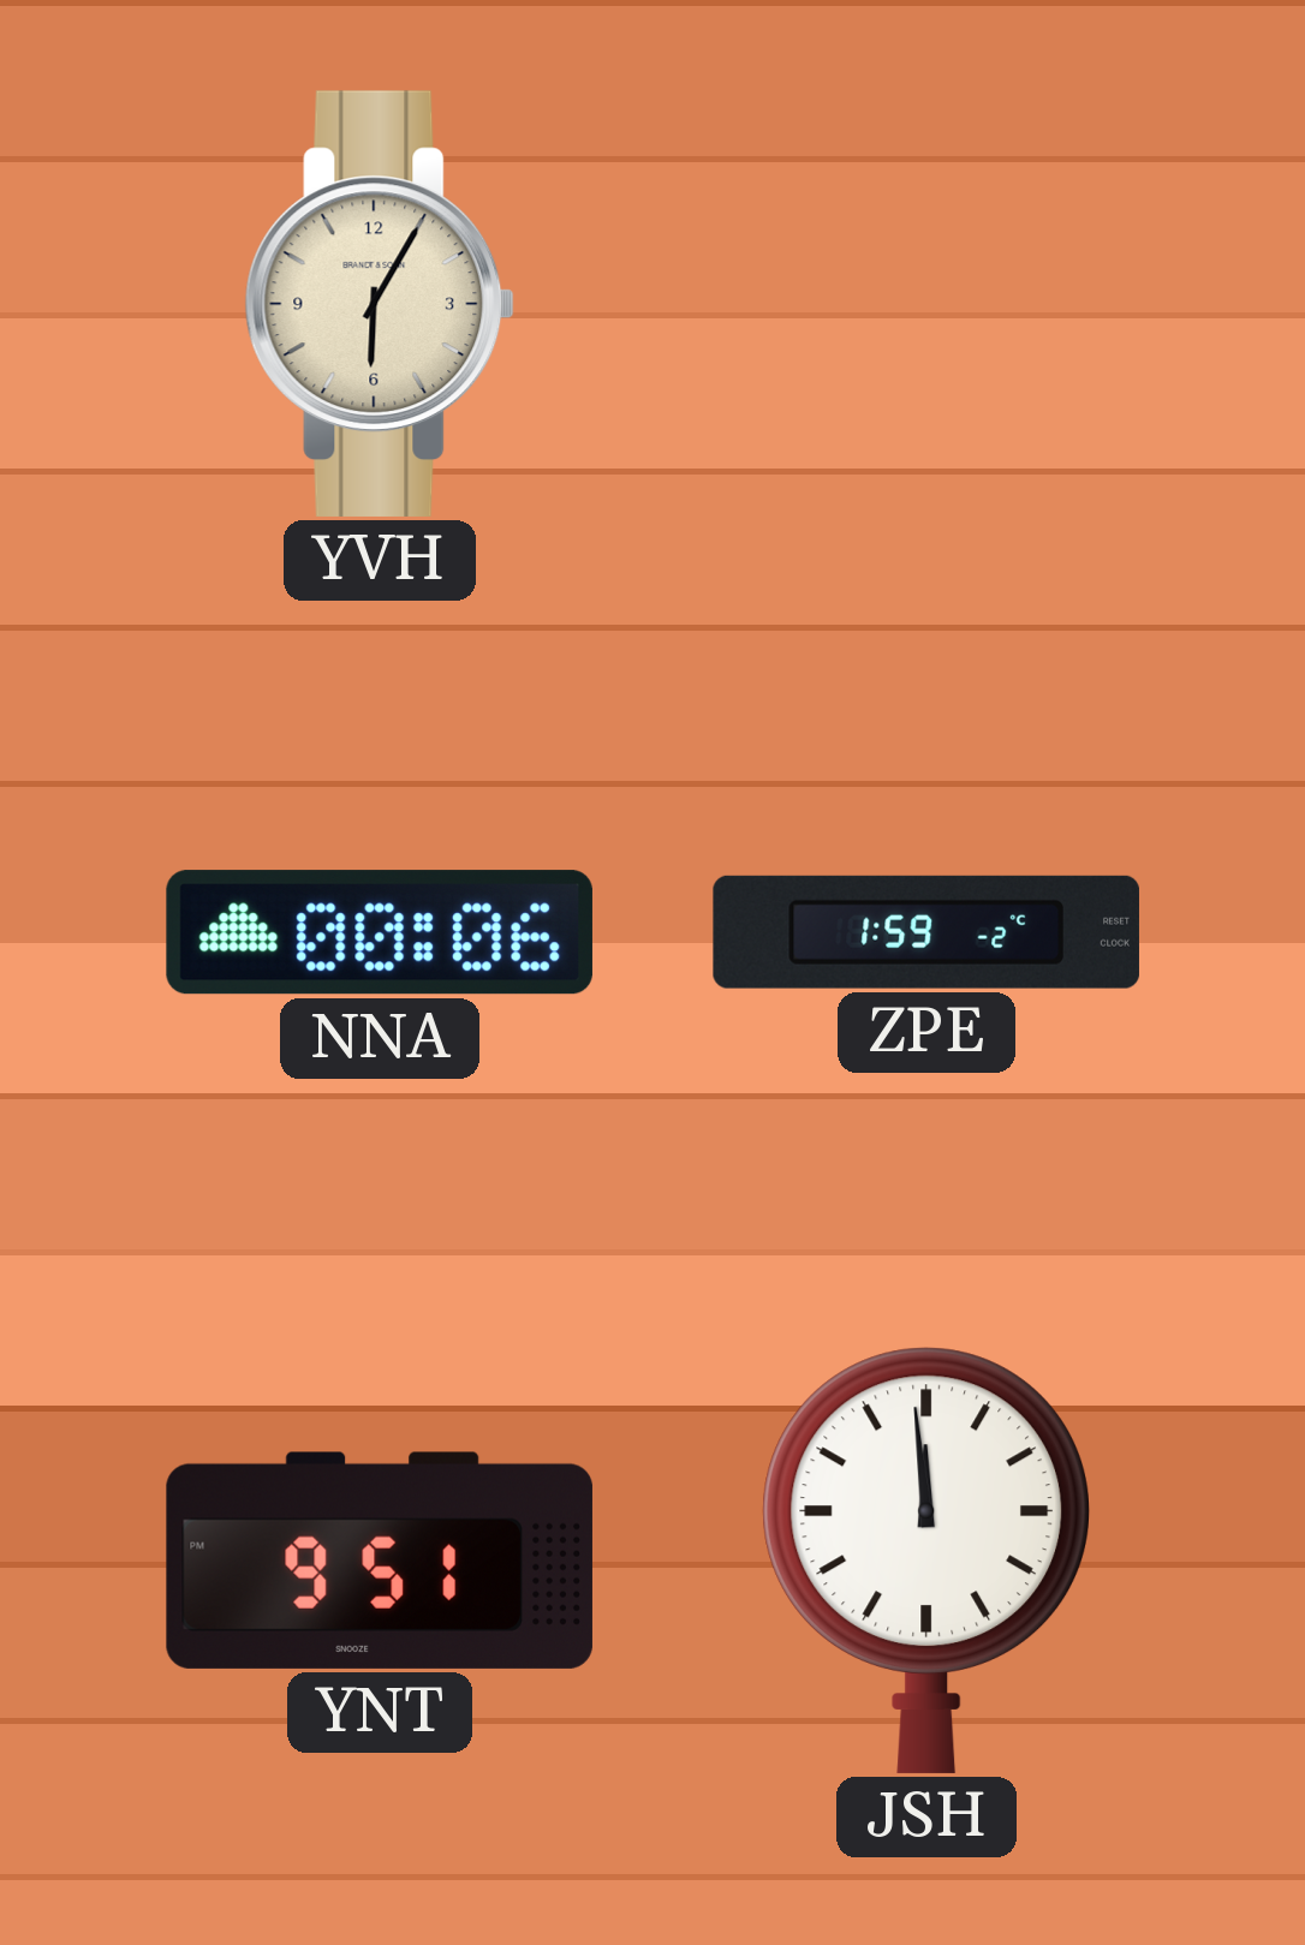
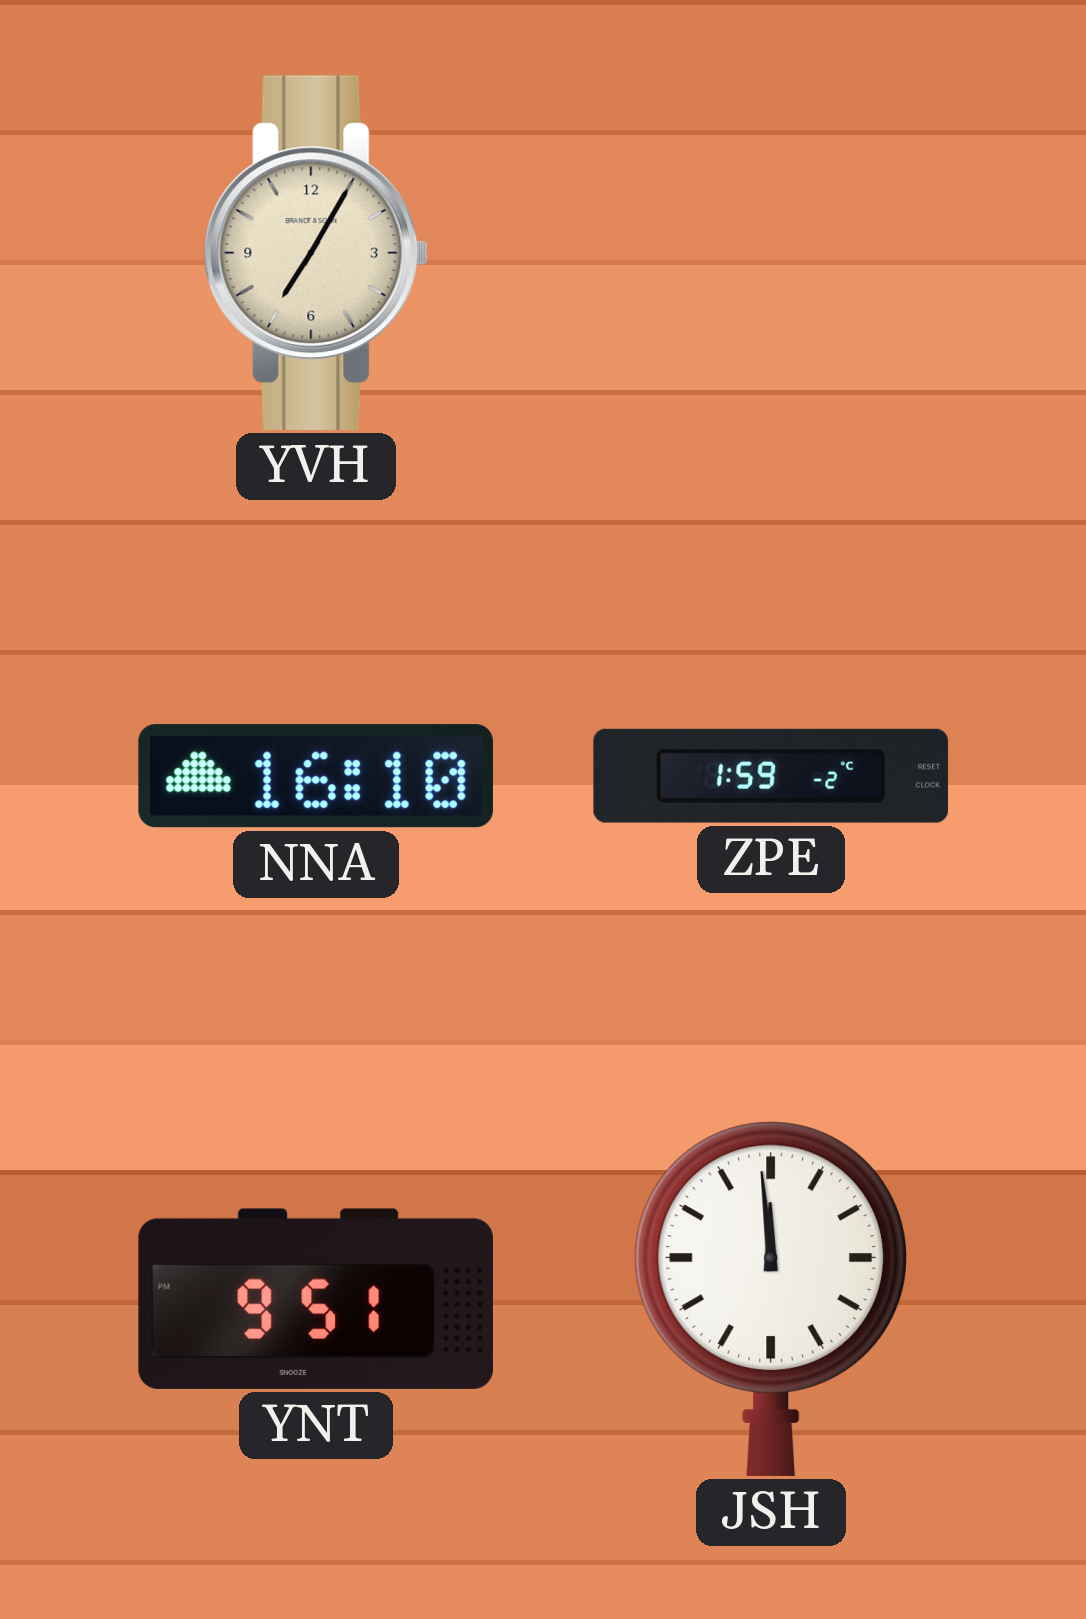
YVH: 6:05 -> 7:05
NNA: 00:06 -> 16:10
